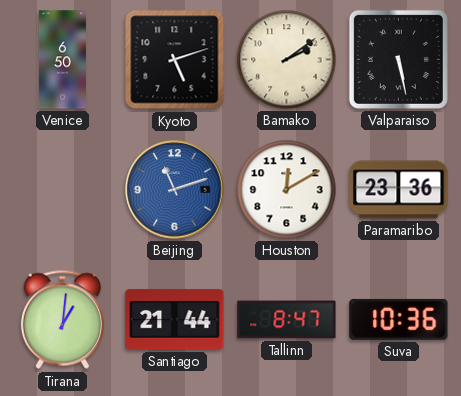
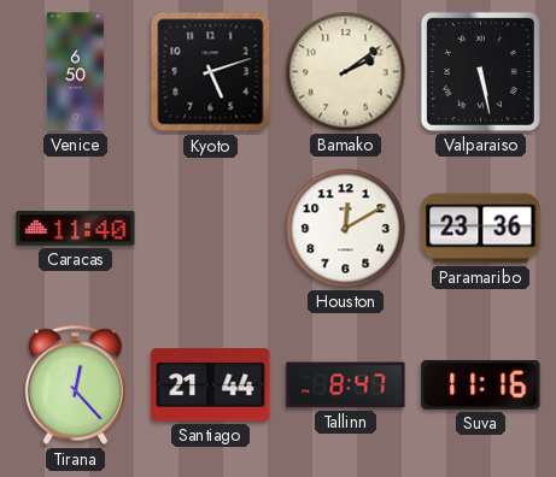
Caracas: none -> 11:40
Beijing: 11:12 -> none
Tirana: 1:01 -> 12:23
Suva: 10:36 -> 11:16
